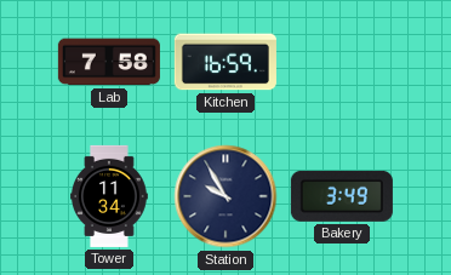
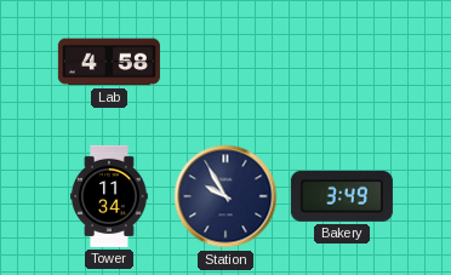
Lab: 7:58 -> 4:58
Kitchen: 16:59 -> none
